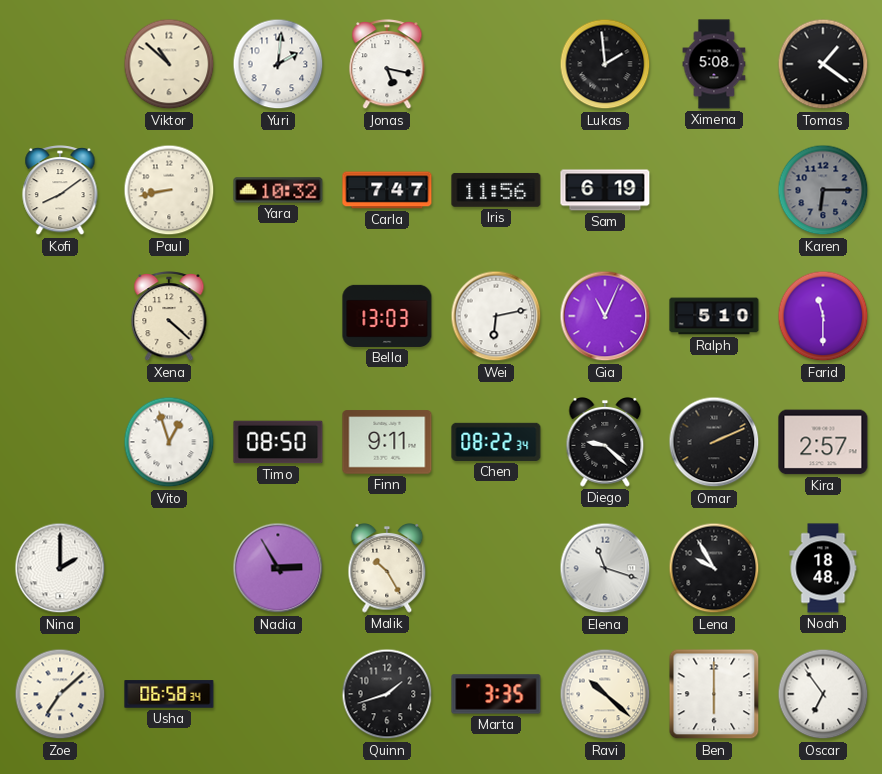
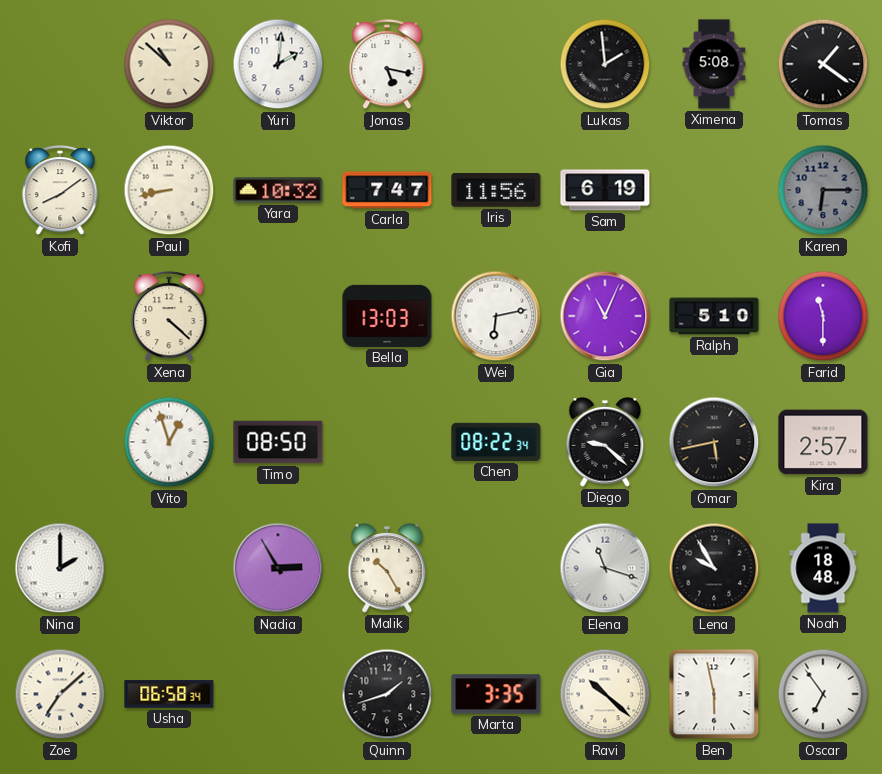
Finn: 9:11 -> none
Omar: 2:11 -> 5:43
Ben: 6:00 -> 5:58
